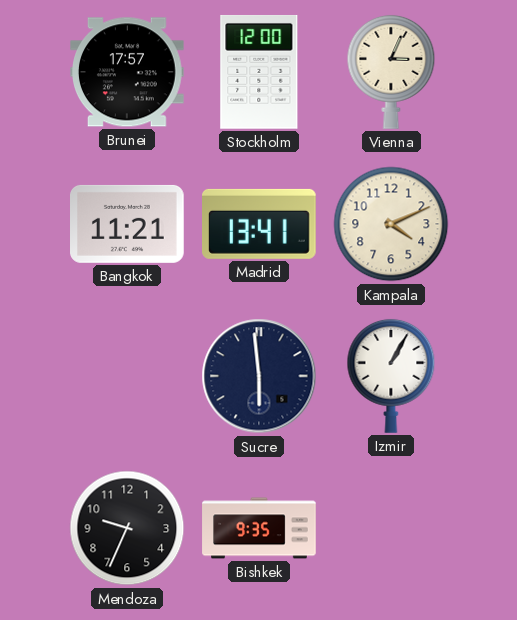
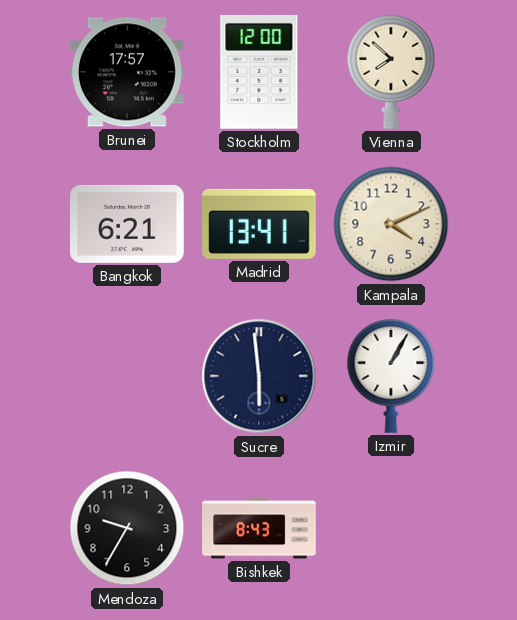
Vienna: 3:04 -> 7:52
Bangkok: 11:21 -> 6:21
Mendoza: 9:34 -> 9:35
Bishkek: 9:35 -> 8:43
